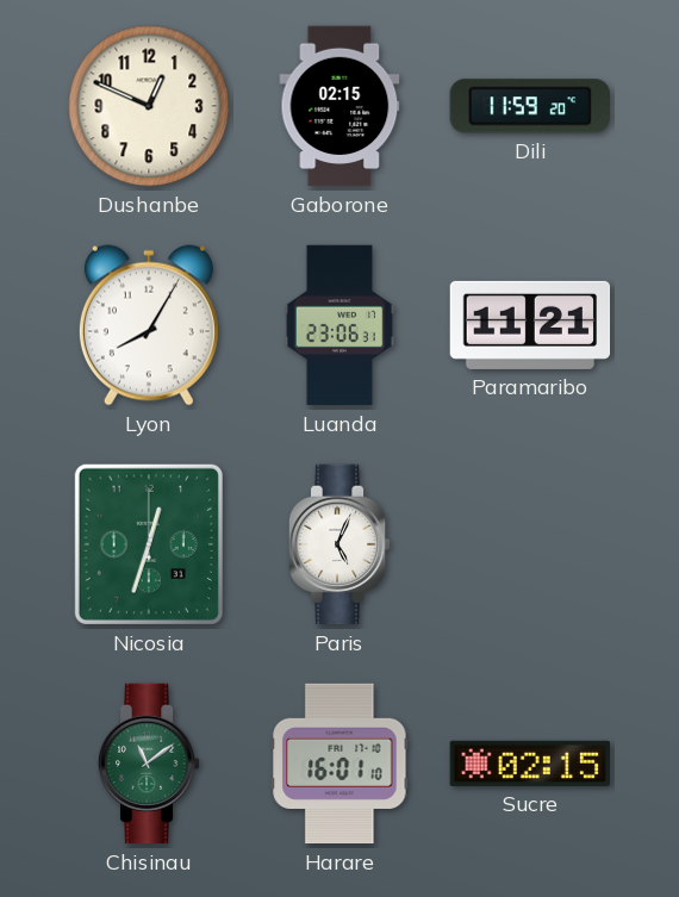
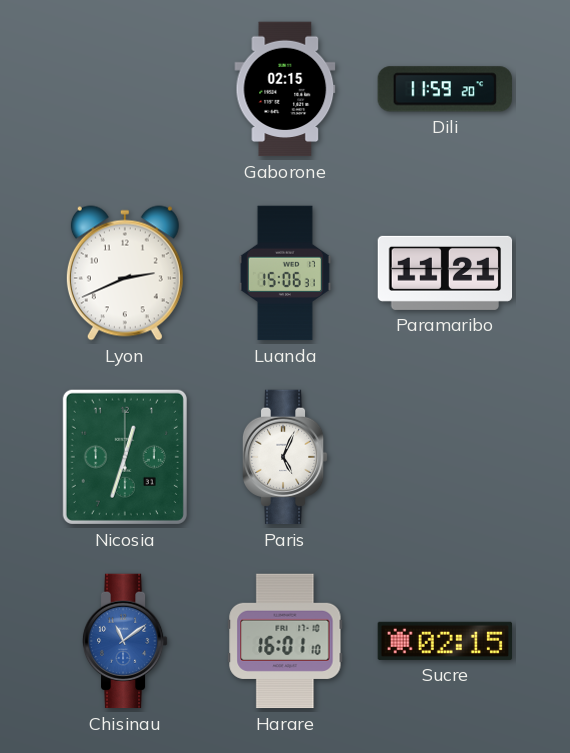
Dushanbe: 12:49 -> none
Lyon: 8:05 -> 2:41
Luanda: 23:06 -> 15:06
Chisinau dial: green -> blue
